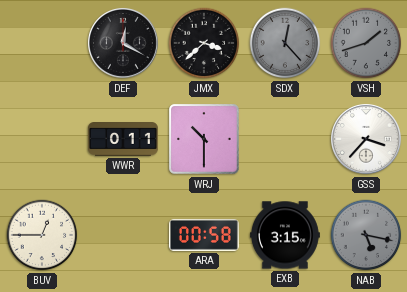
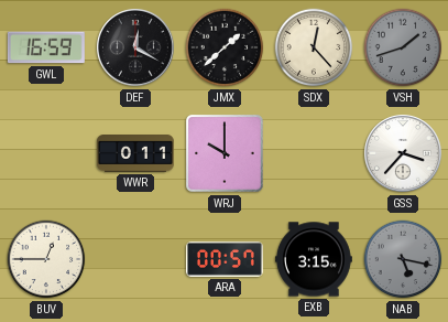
GWL: none -> 16:59
JMX: 3:38 -> 1:38
SDX dial: grey -> cream
WRJ: 10:30 -> 10:00
ARA: 00:58 -> 00:57
